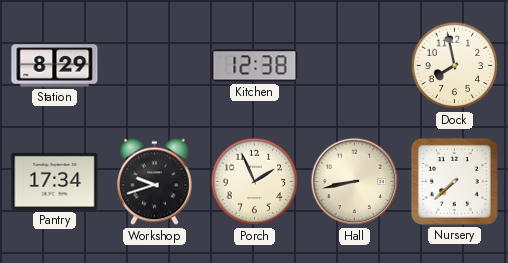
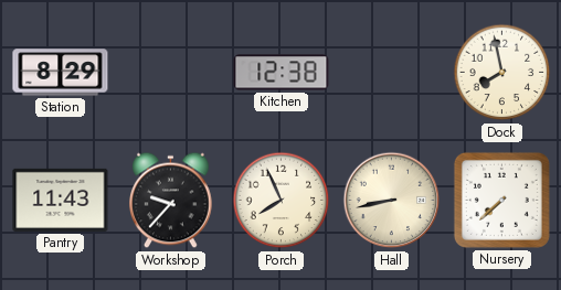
Pantry: 17:34 -> 11:43
Workshop: 9:42 -> 9:37
Porch: 1:56 -> 7:56
